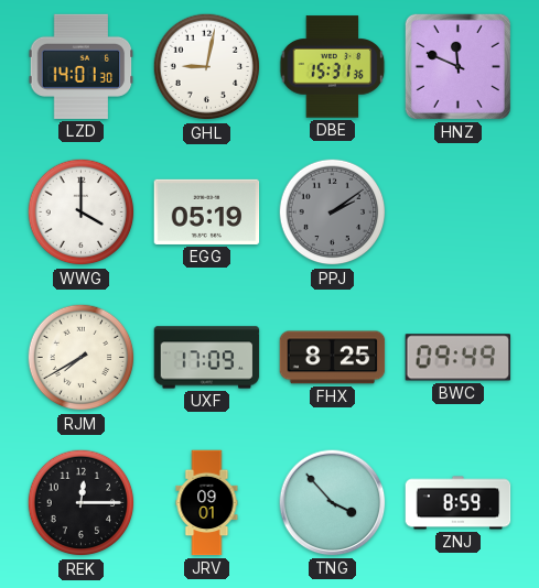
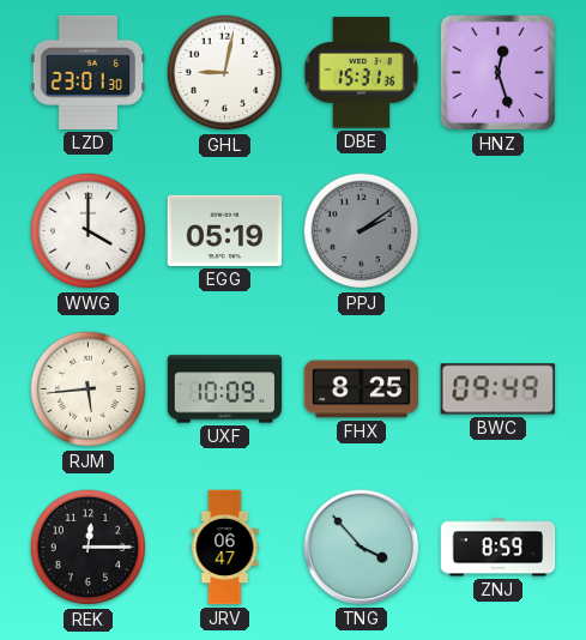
LZD: 14:01 -> 23:01
HNZ: 11:49 -> 12:27
RJM: 7:40 -> 5:44
UXF: 17:09 -> 10:09
JRV: 09:01 -> 06:47
